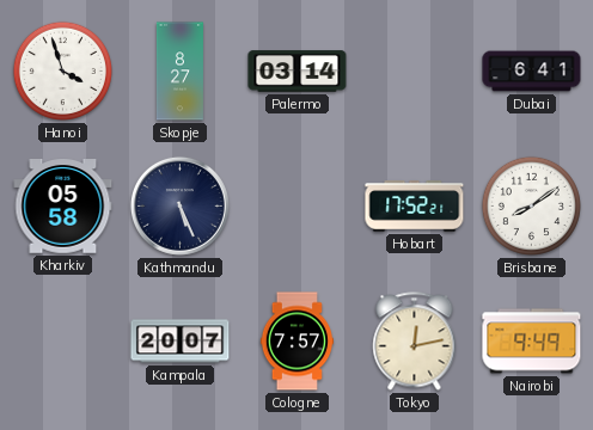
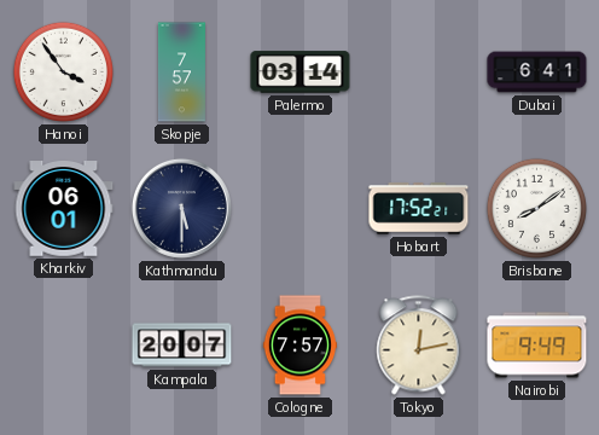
Hanoi: 3:57 -> 3:54
Skopje: 8:27 -> 7:57
Kharkiv: 05:58 -> 06:01
Kathmandu: 5:26 -> 5:30
